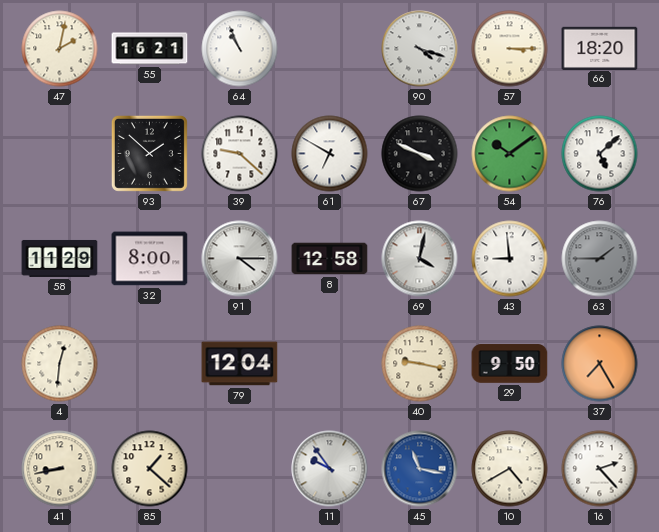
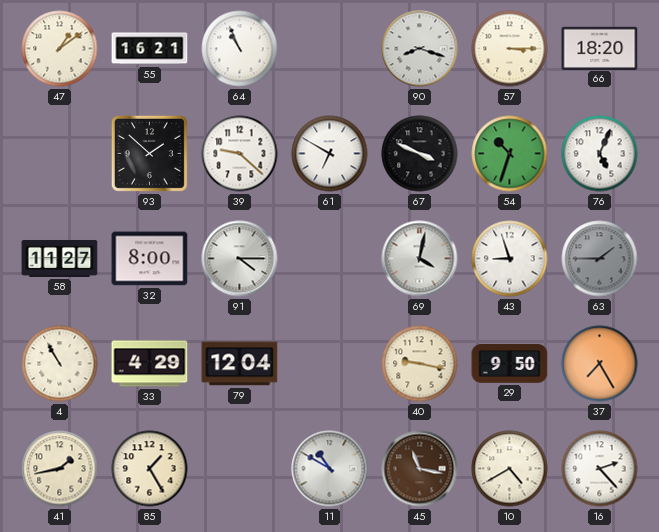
47: 2:02 -> 1:09
90: 4:18 -> 8:18
54: 10:09 -> 10:33
76: 5:08 -> 5:04
58: 11:29 -> 11:27
8: 12:58 -> none
43: 8:59 -> 8:57
4: 12:31 -> 10:55
33: none -> 4:29
41: 8:43 -> 1:43
85: 1:22 -> 1:25
11: 9:54 -> 10:50
45 dial: blue -> brown
